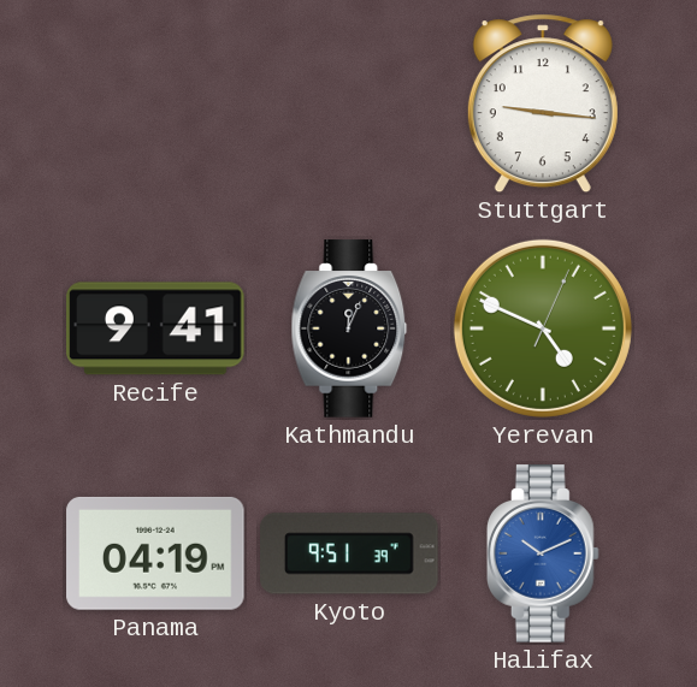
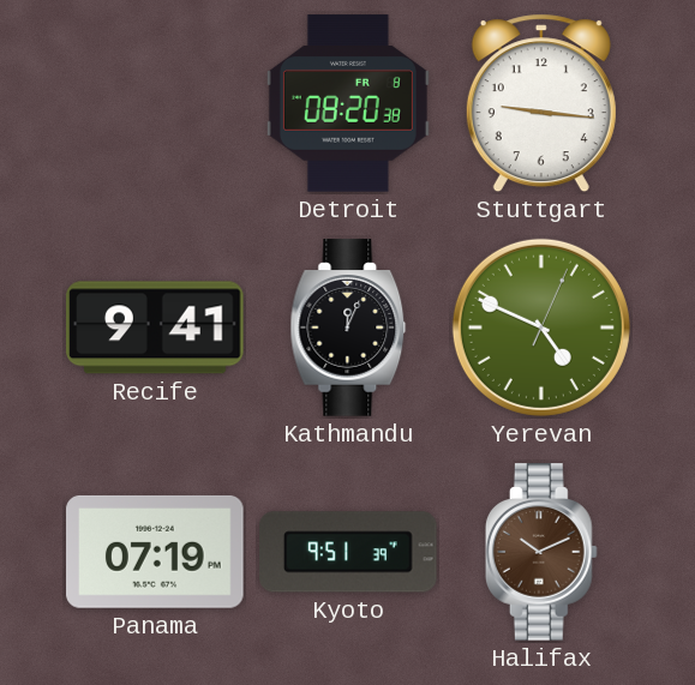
Detroit: none -> 08:20
Panama: 04:19 -> 07:19
Halifax dial: blue -> brown
